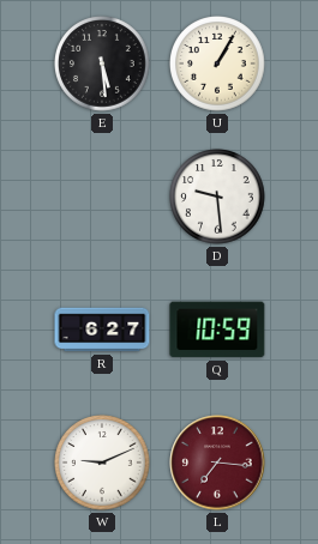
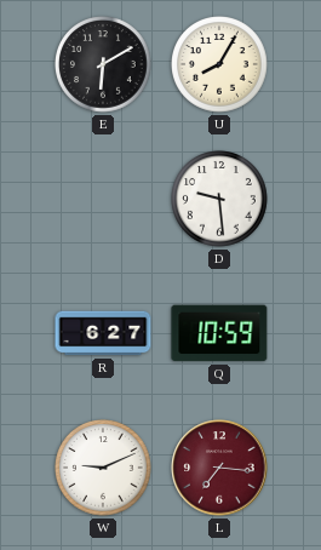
E: 5:29 -> 6:10
U: 1:05 -> 8:05
